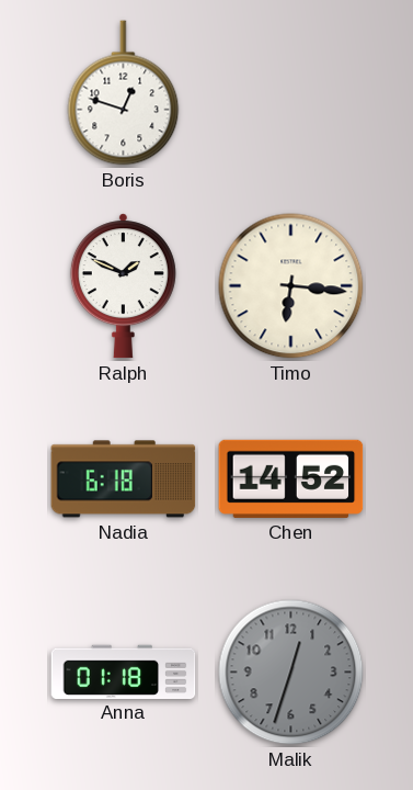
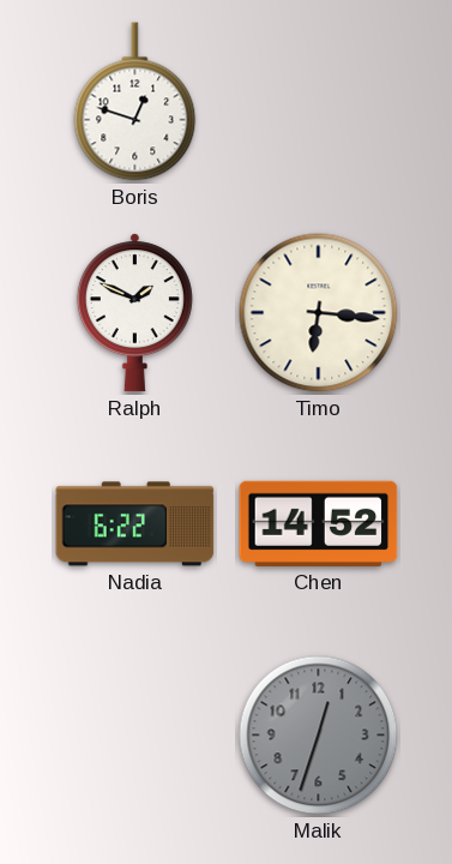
Nadia: 6:18 -> 6:22
Anna: 01:18 -> none
